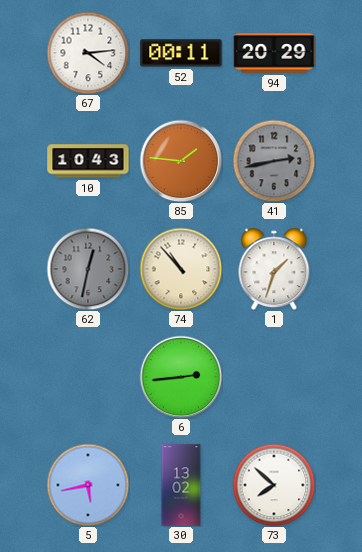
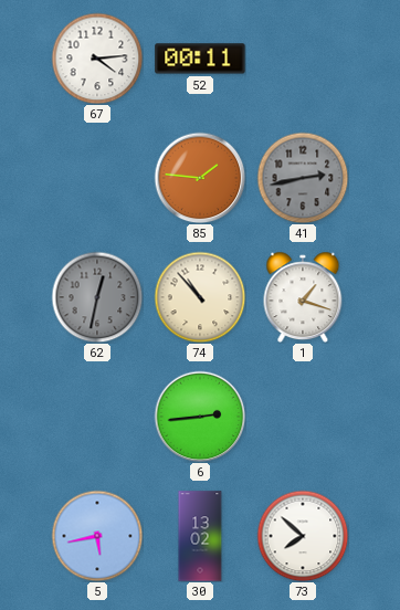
94: 20:29 -> none
10: 10:43 -> none
1: 1:33 -> 1:18
